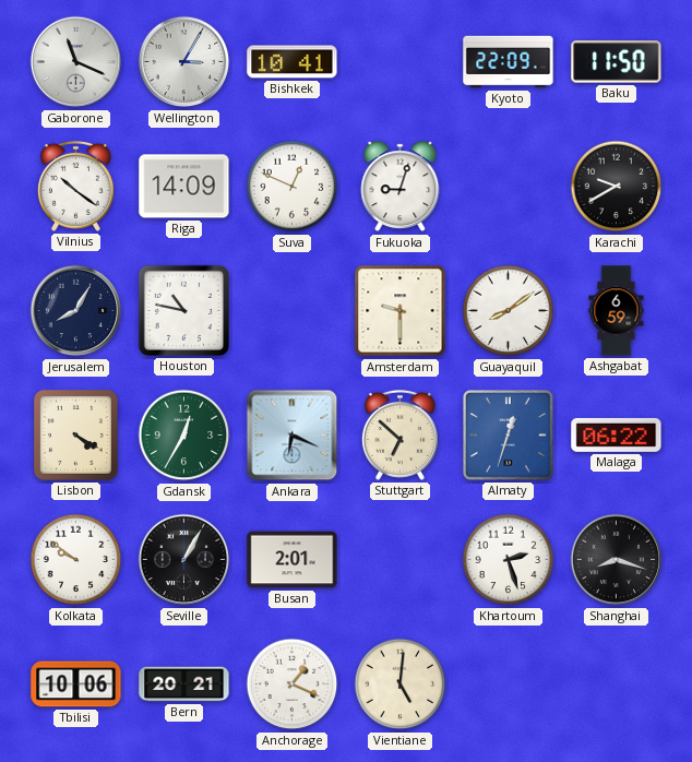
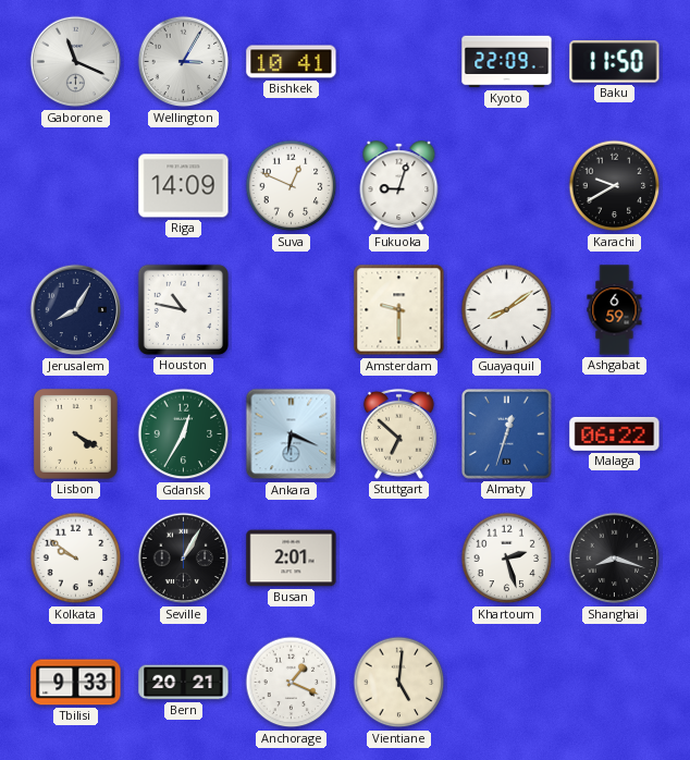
Vilnius: 10:21 -> none
Tbilisi: 10:06 -> 9:33
